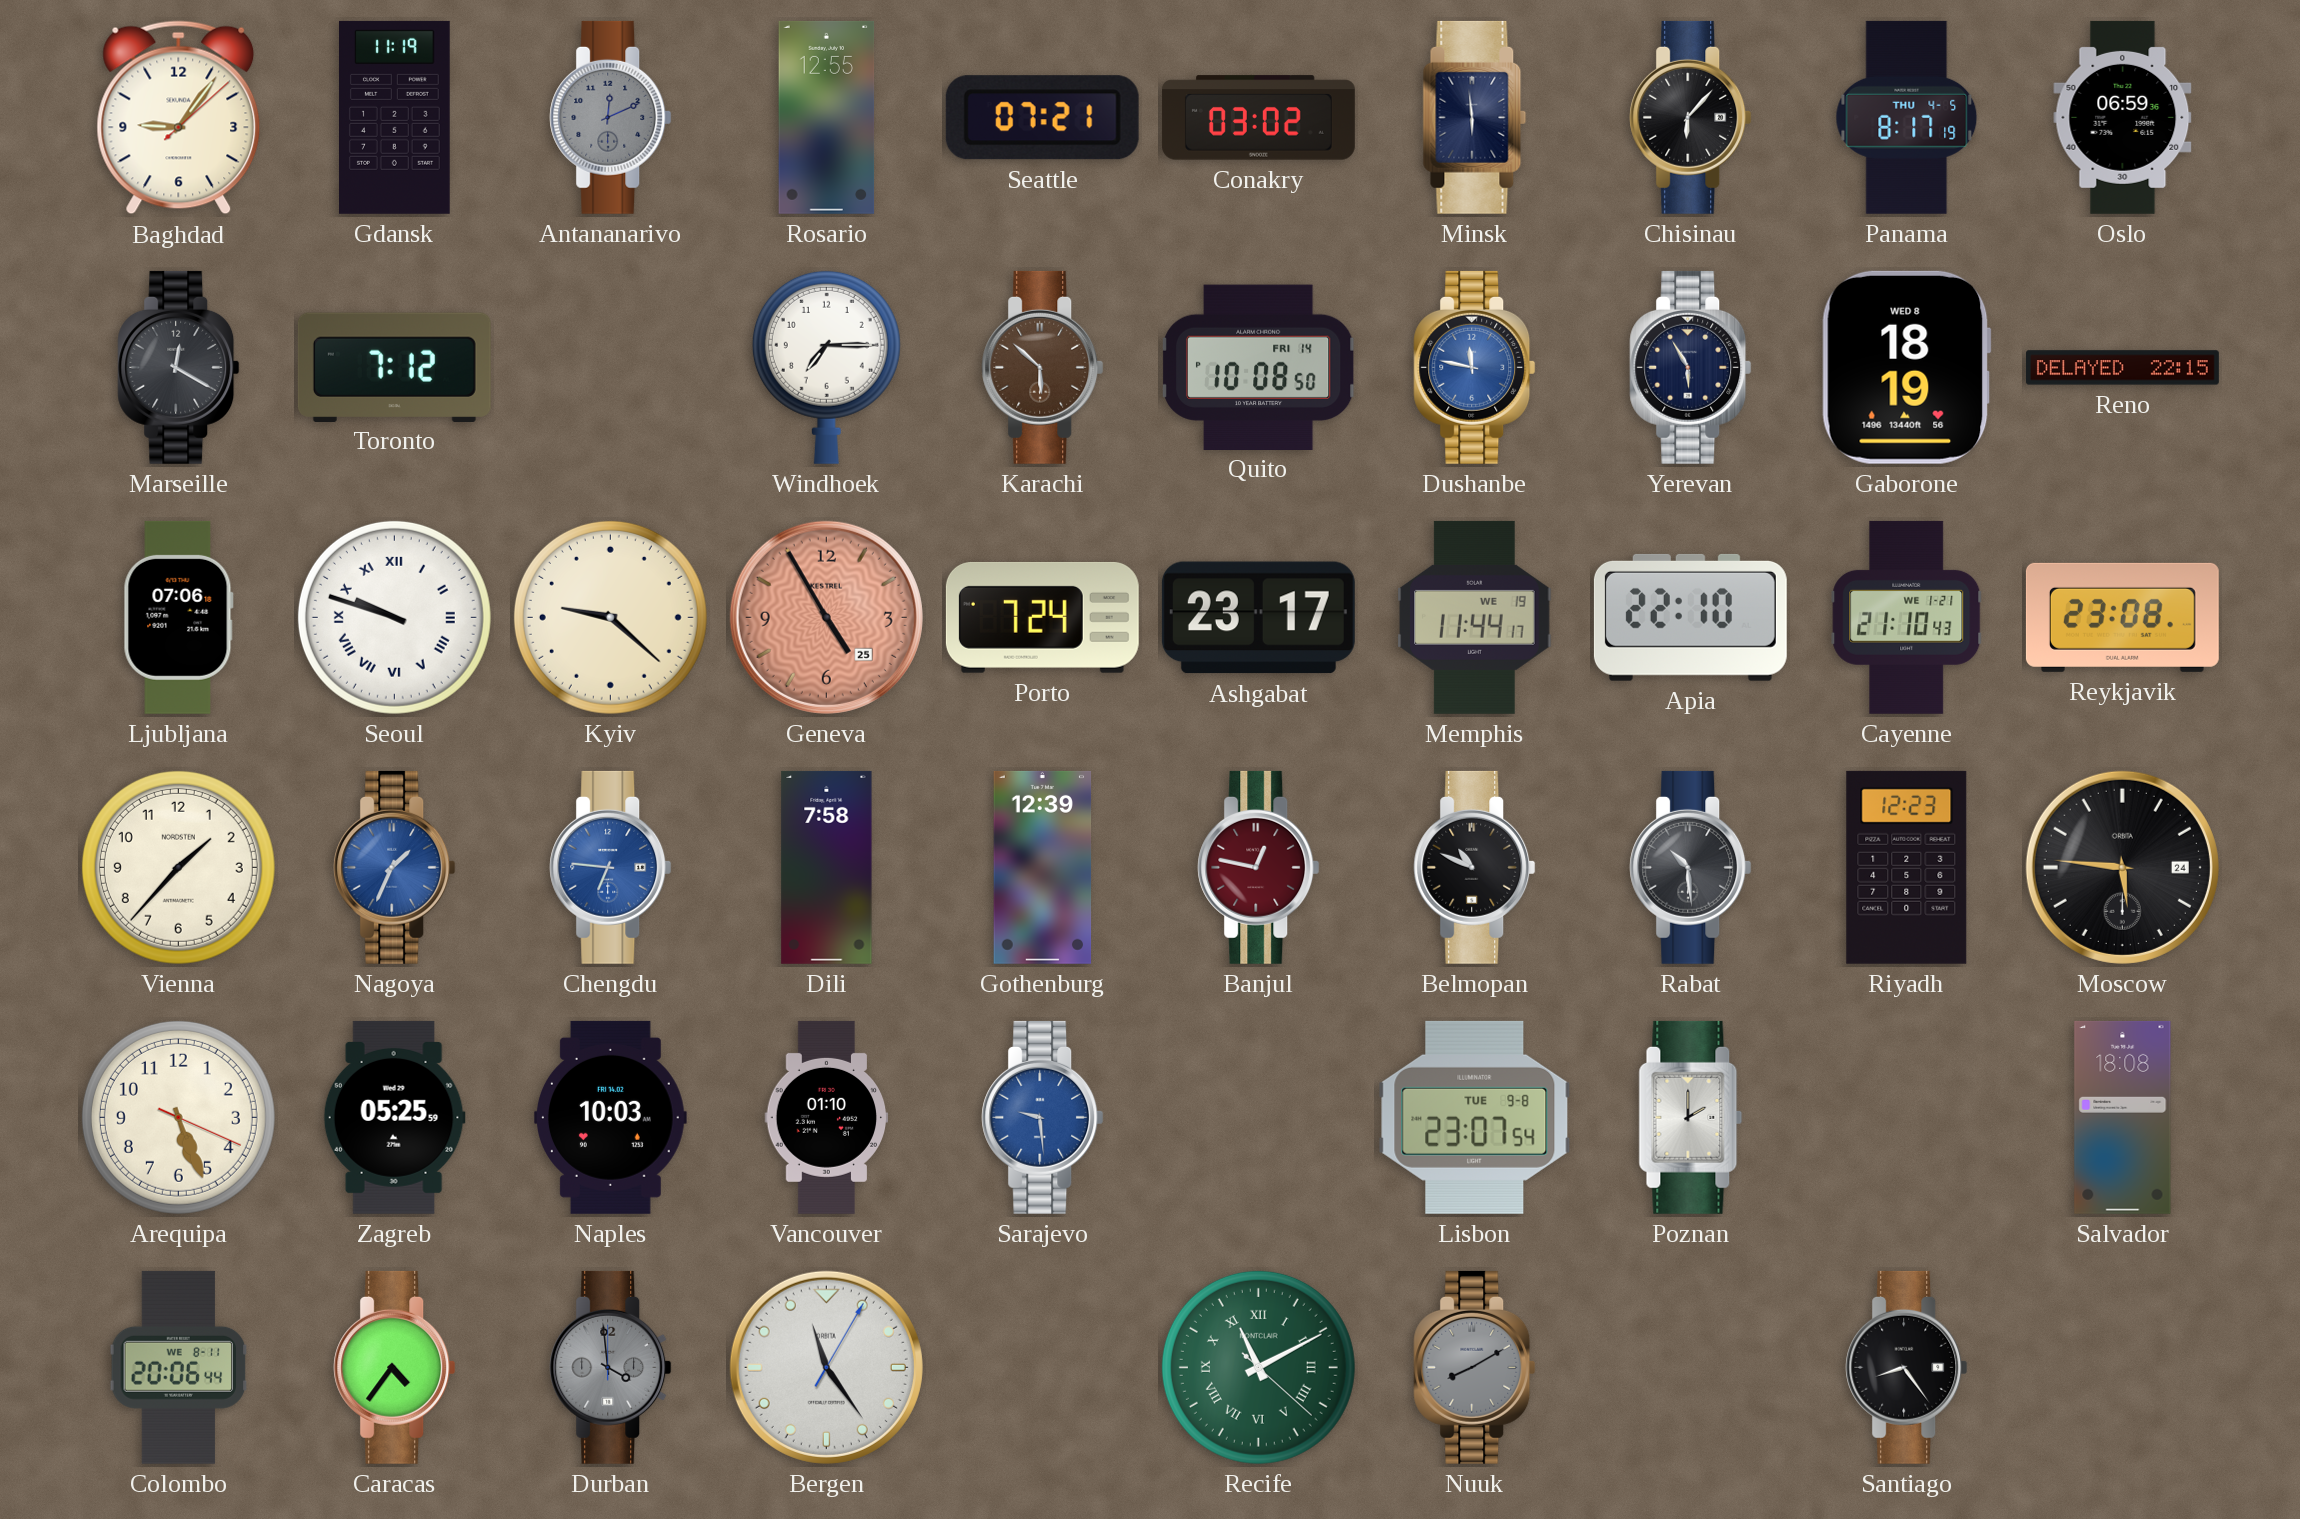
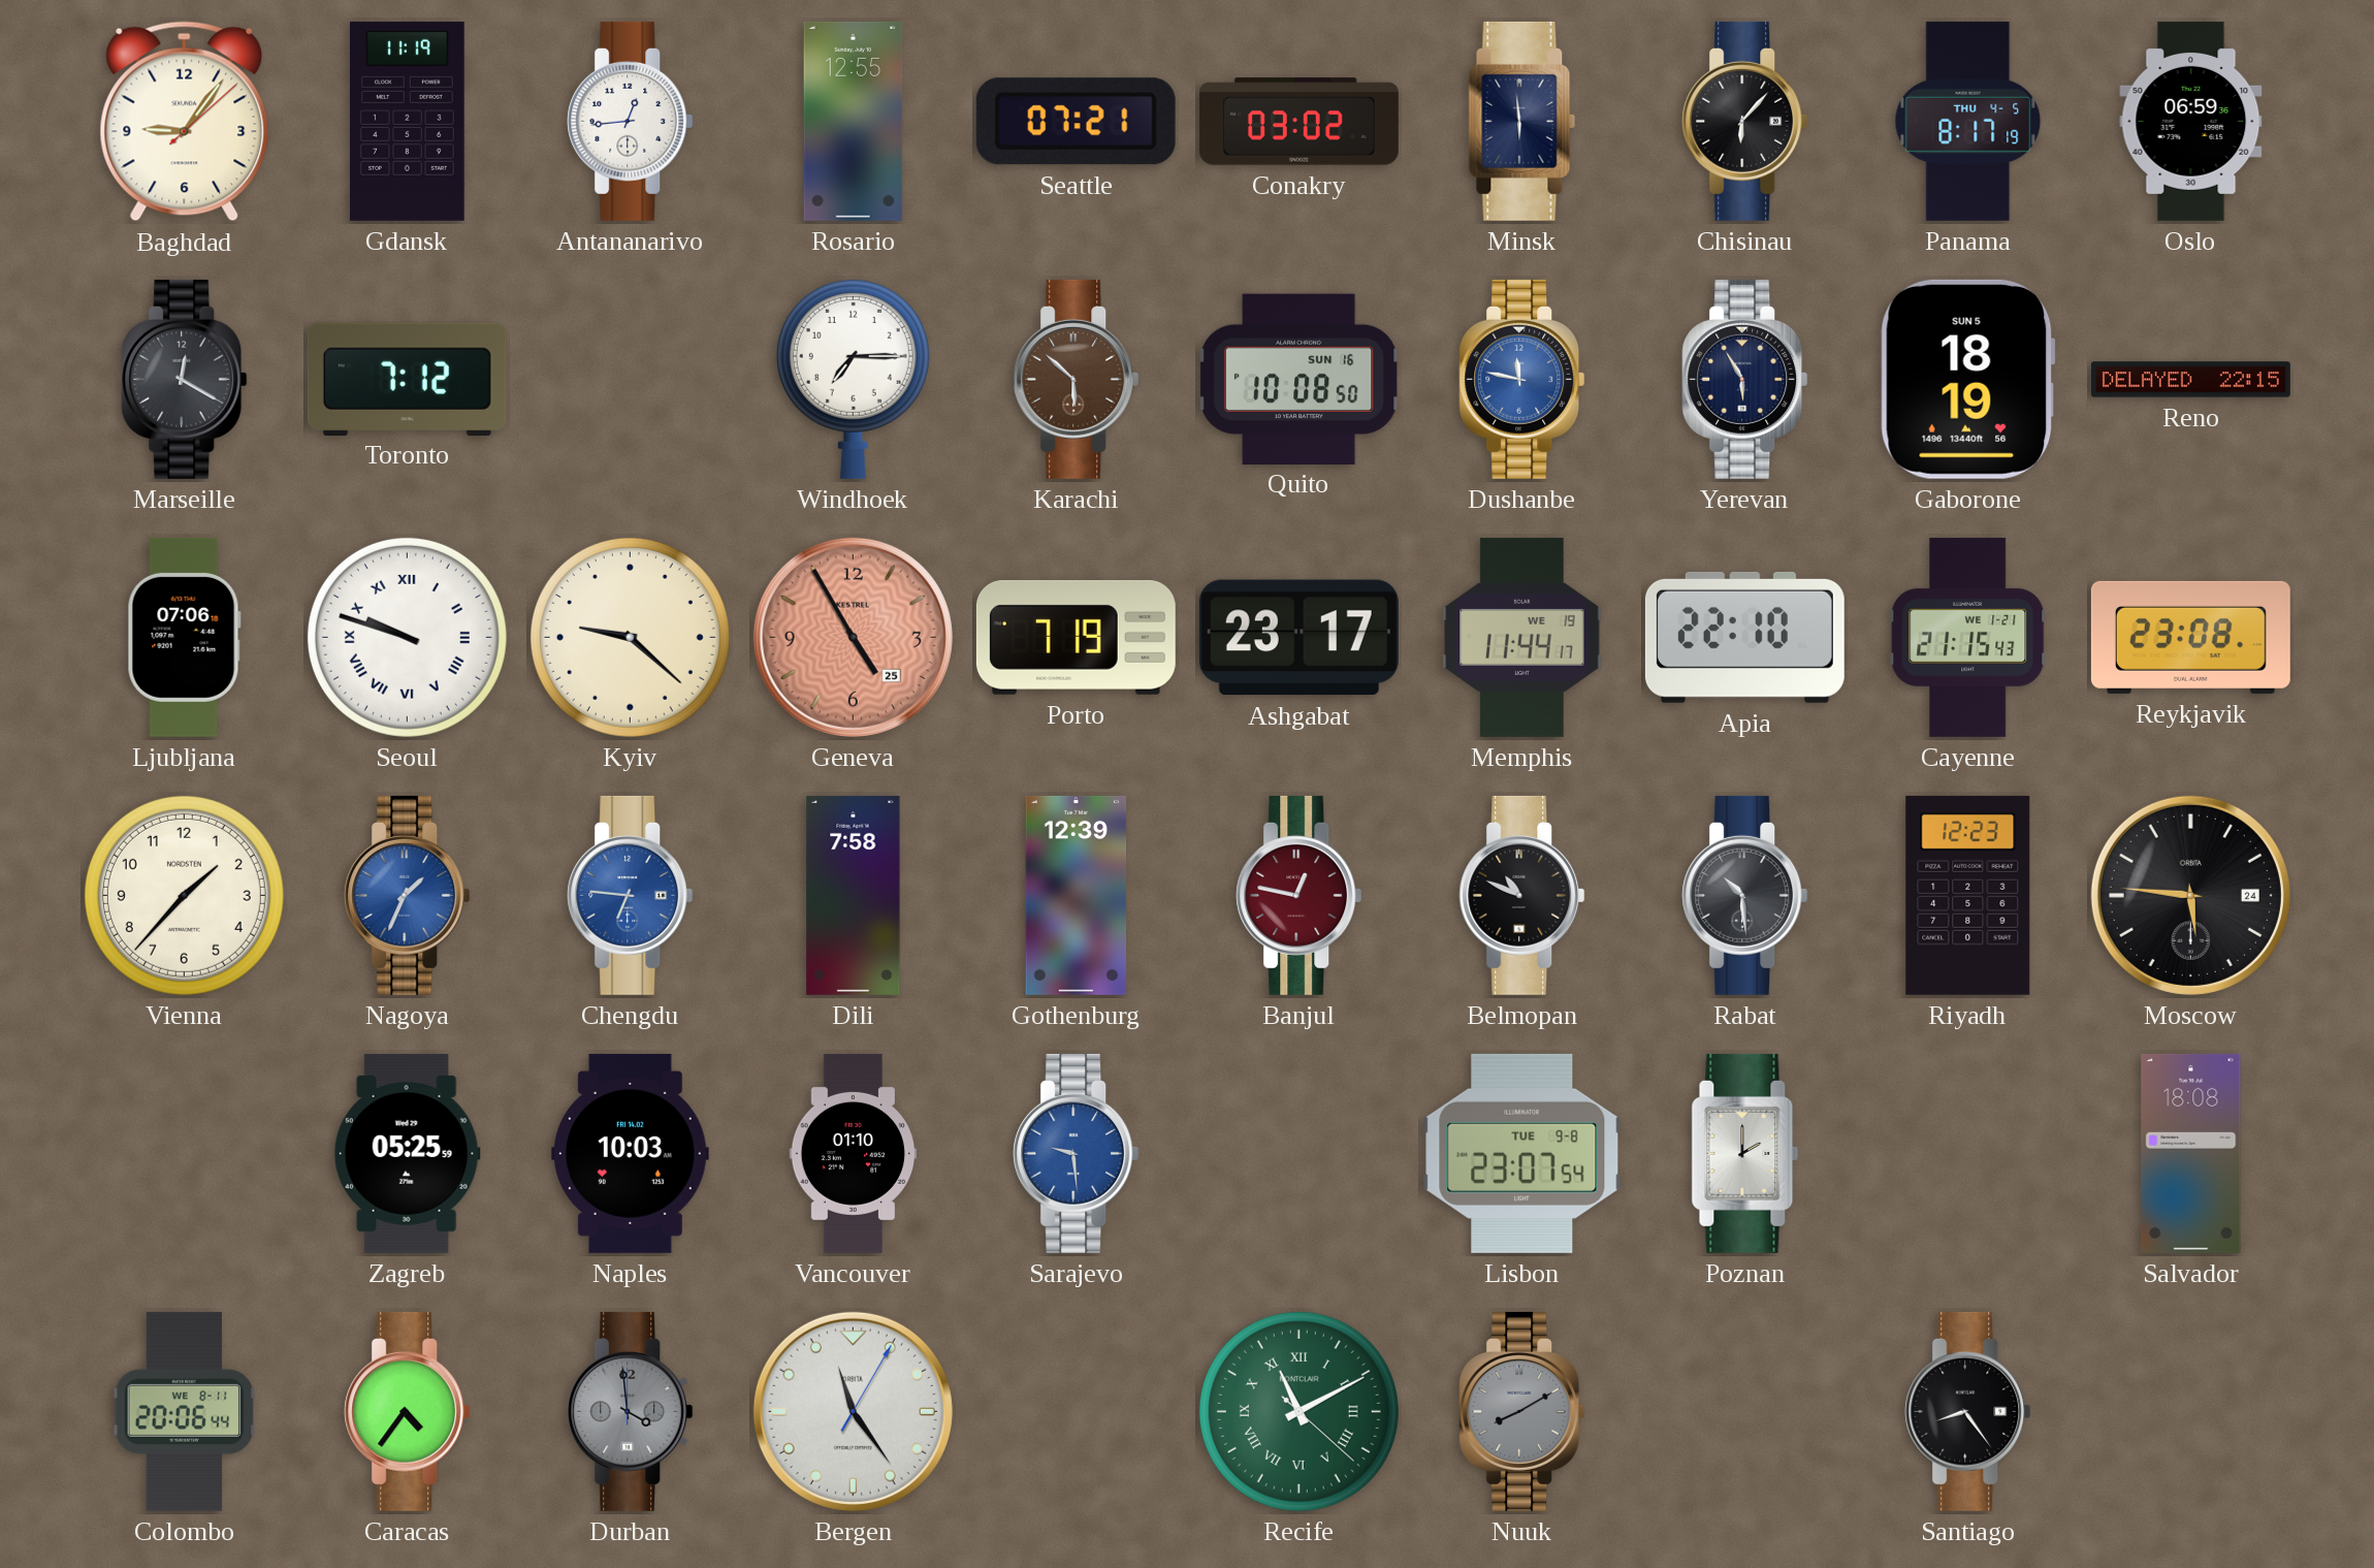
Antananarivo: 12:11 -> 12:44
Antananarivo dial: grey -> white
Quito date: FRI 14 -> SUN 16
Gaborone date: WED 8 -> SUN 5
Porto: 7:24 -> 7:19
Cayenne: 21:10 -> 21:15
Arequipa: 5:26 -> none
